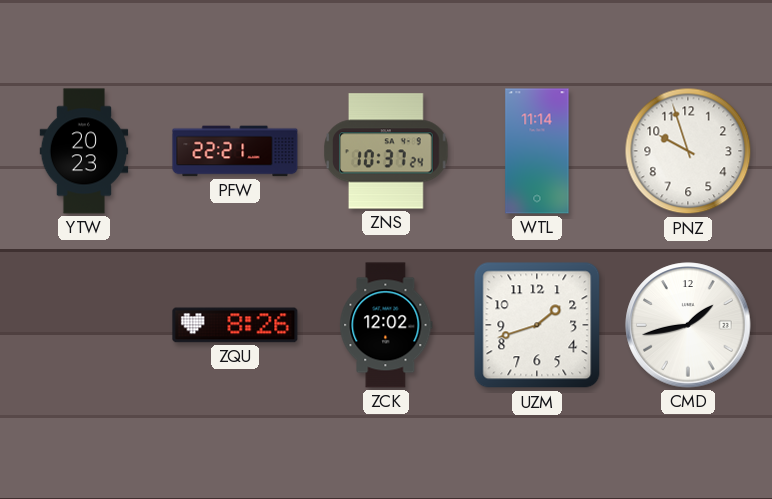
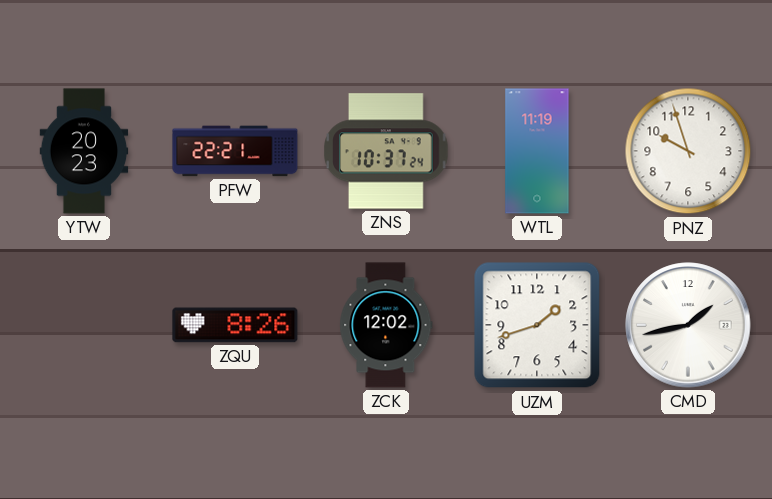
WTL: 11:14 -> 11:19
